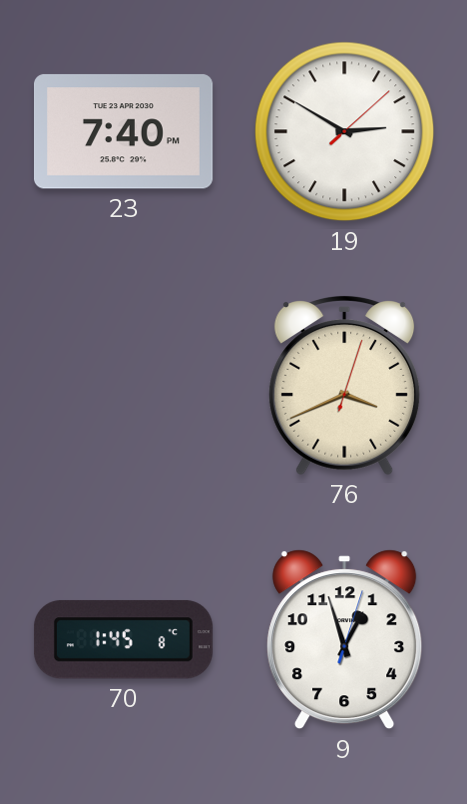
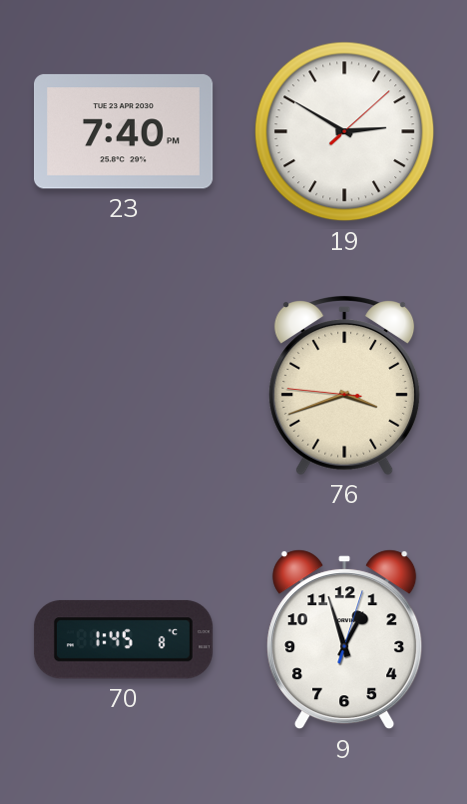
76: 3:41:03 -> 3:41:46
